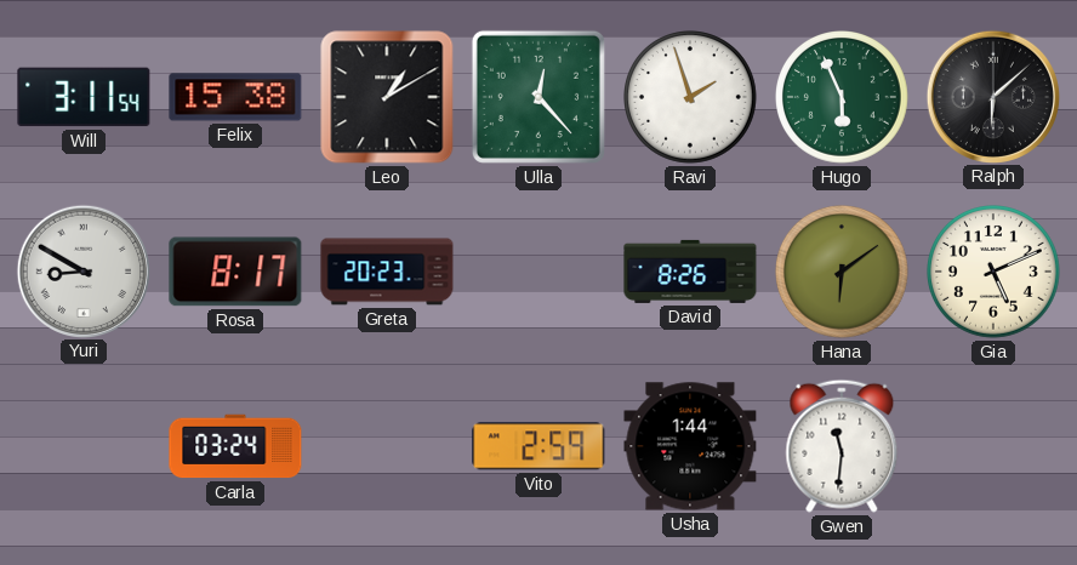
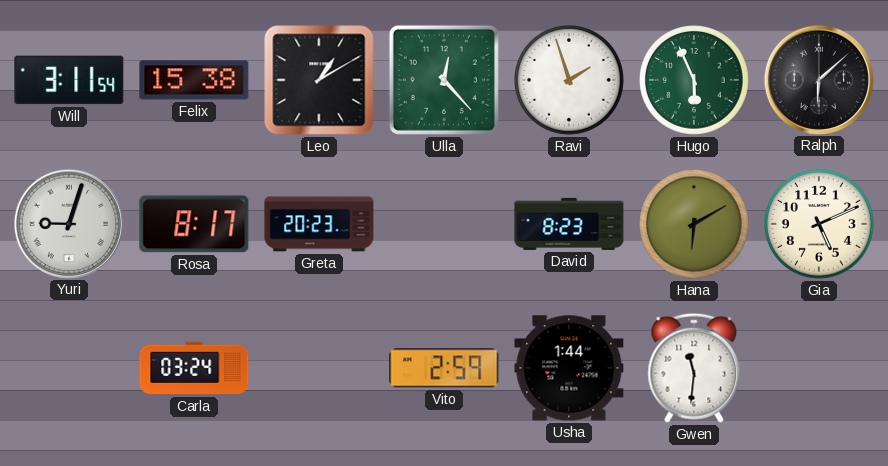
Yuri: 8:50 -> 9:03
David: 8:26 -> 8:23
Hana: 6:09 -> 6:10
